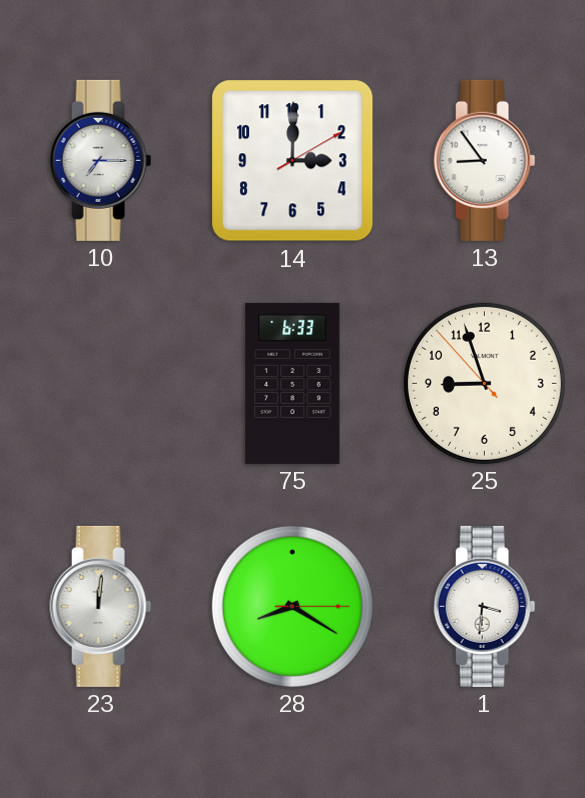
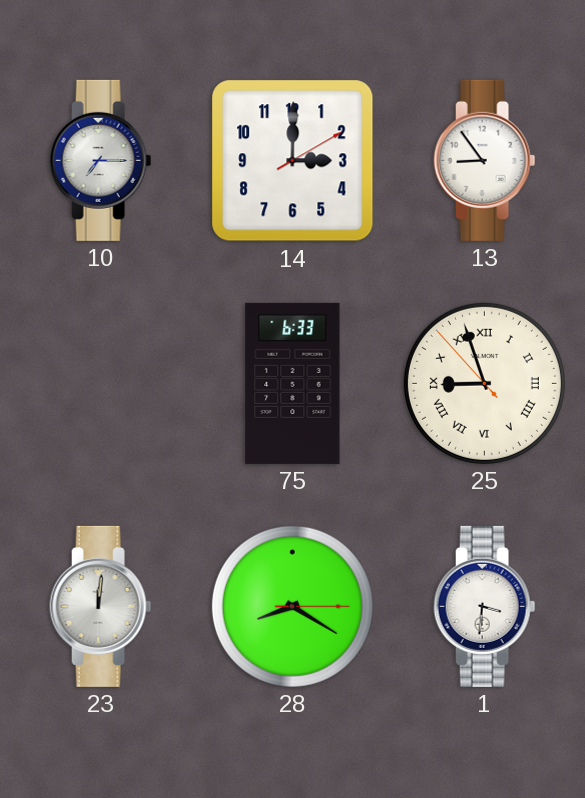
25 numerals: Arabic -> Roman
